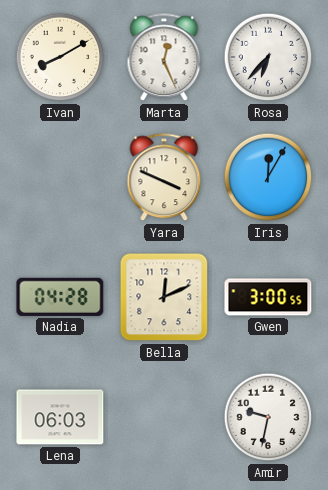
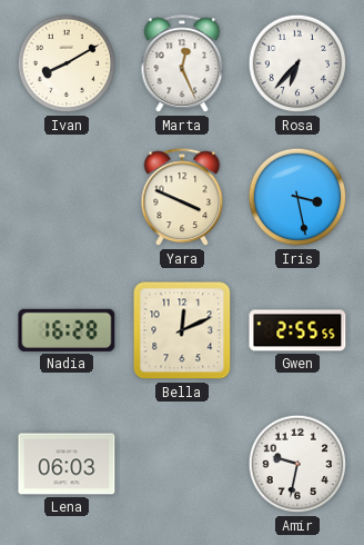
Iris: 12:05 -> 3:28
Nadia: 04:28 -> 16:28
Gwen: 3:00 -> 2:55
